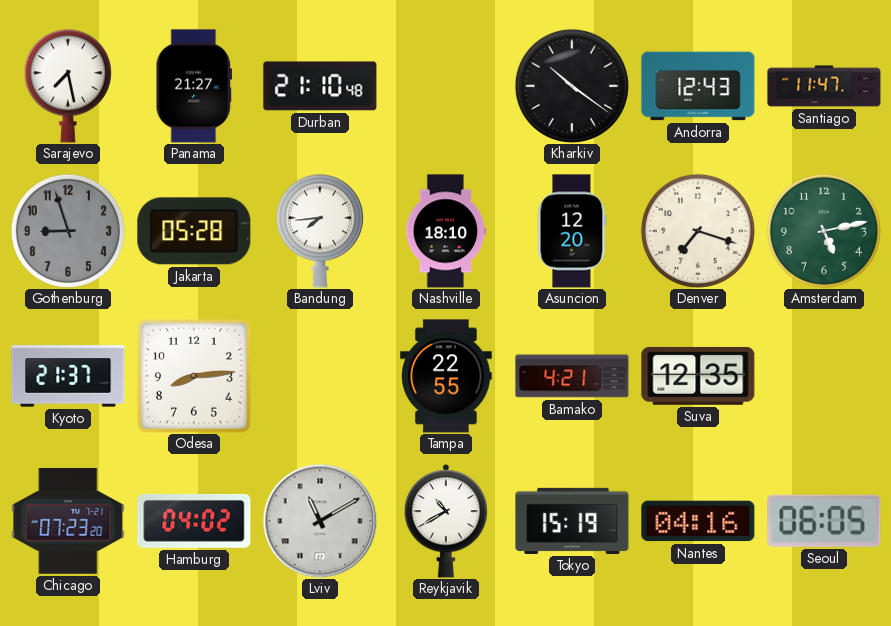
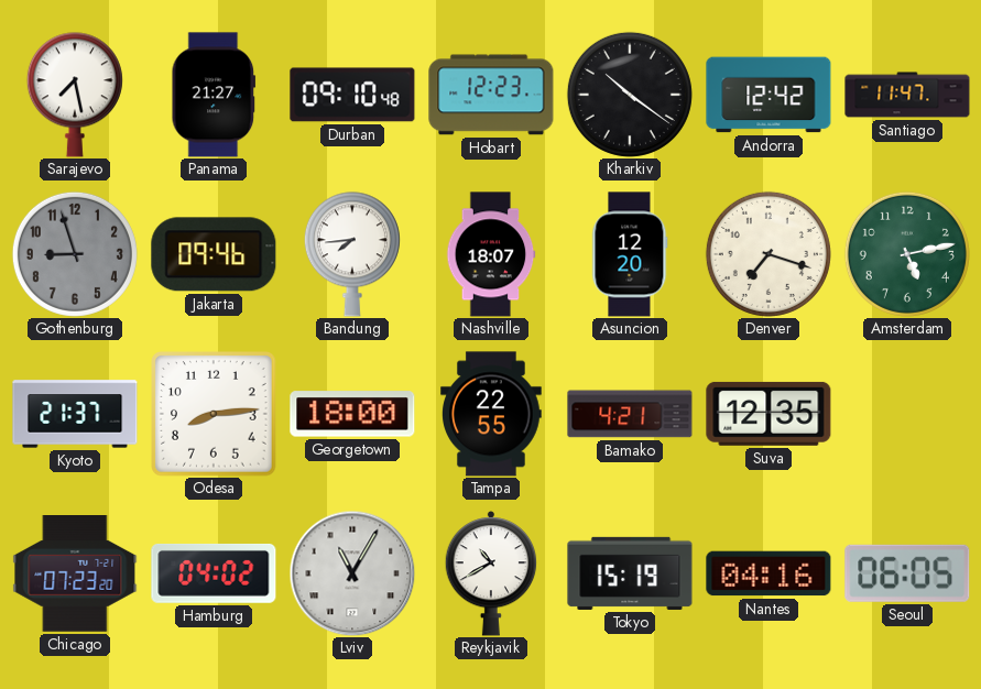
Durban: 21:10 -> 09:10
Hobart: none -> 12:23
Andorra: 12:43 -> 12:42
Jakarta: 05:28 -> 09:46
Nashville: 18:10 -> 18:07
Georgetown: none -> 18:00
Lviv: 11:10 -> 11:05
